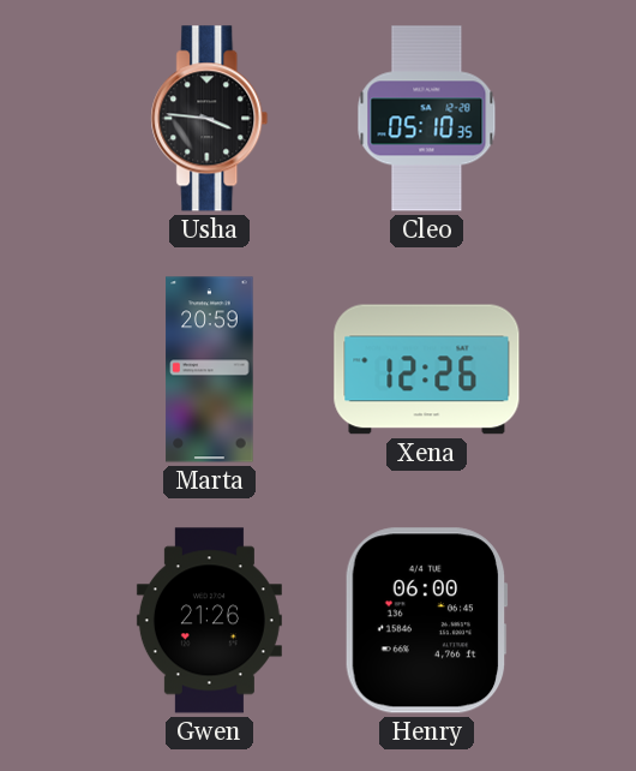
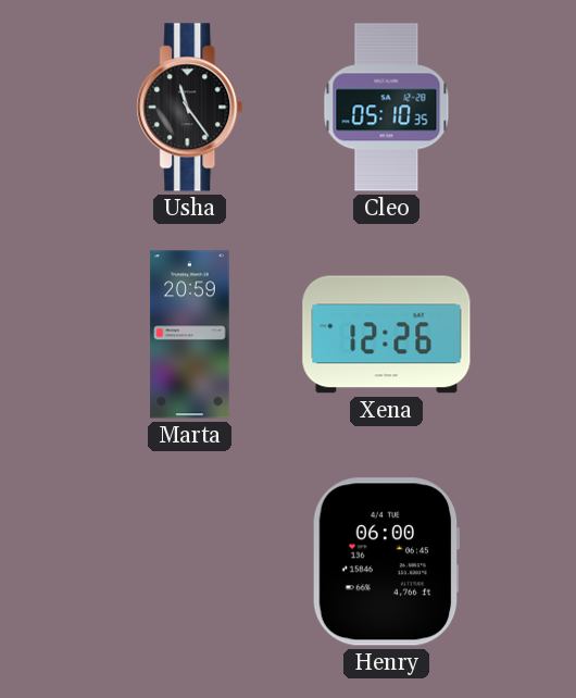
Usha: 3:46 -> 11:24
Gwen: 21:26 -> none
